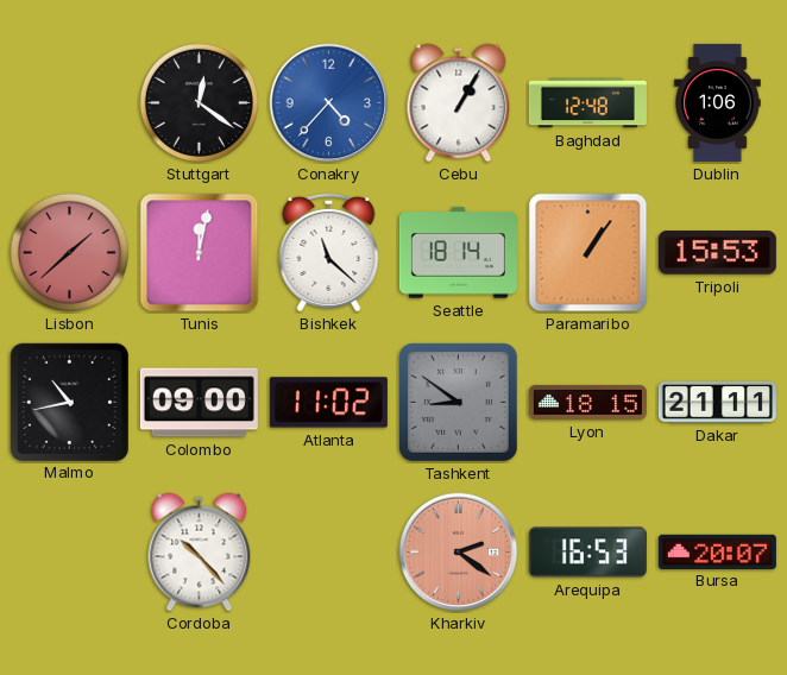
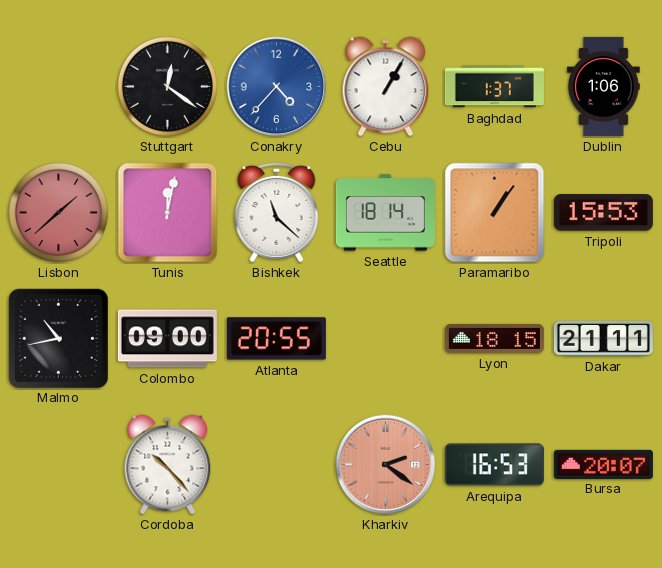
Baghdad: 12:48 -> 1:37
Atlanta: 11:02 -> 20:55
Tashkent: 8:51 -> none
